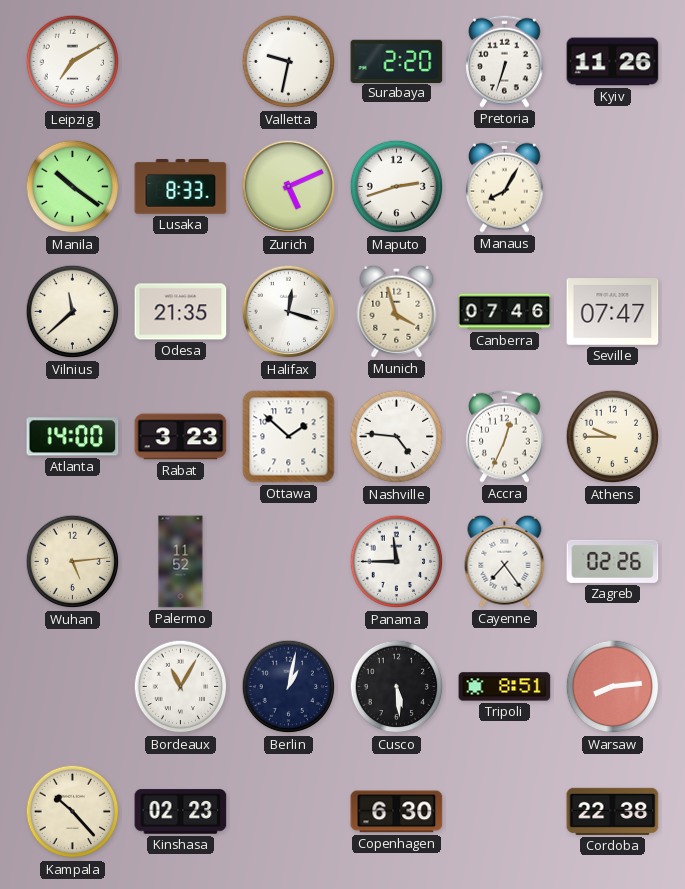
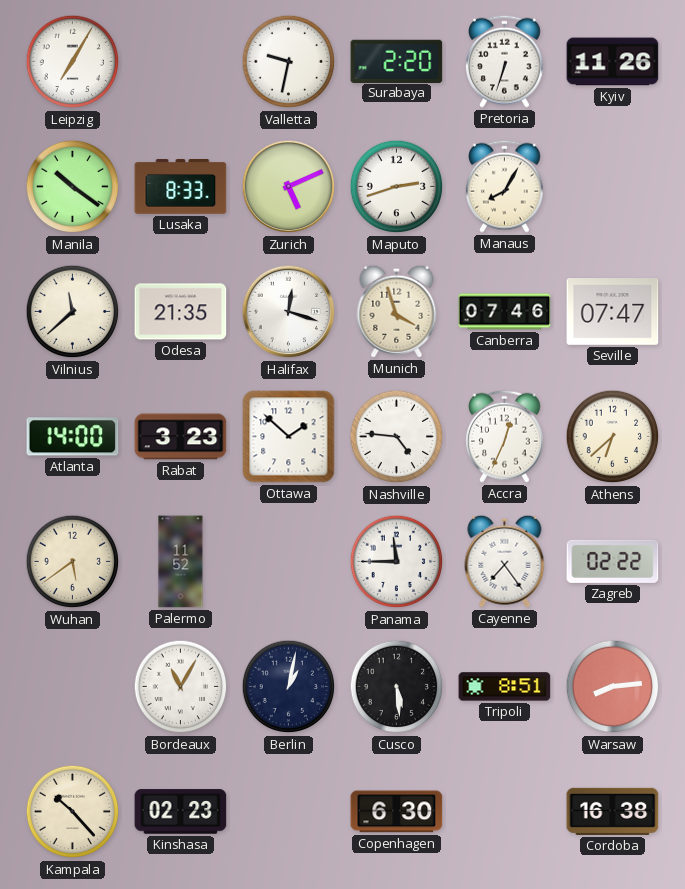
Leipzig: 7:10 -> 7:05
Athens: 9:45 -> 6:38
Wuhan: 5:14 -> 5:39
Zagreb: 02:26 -> 02:22
Cordoba: 22:38 -> 16:38
